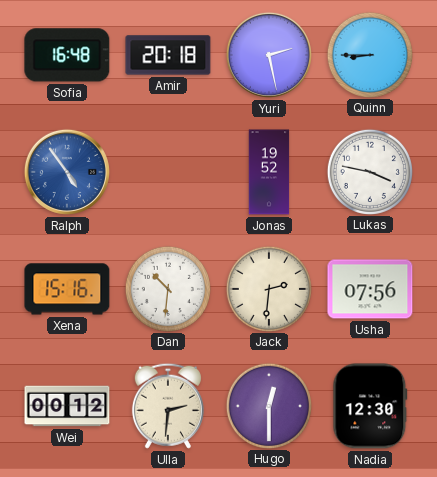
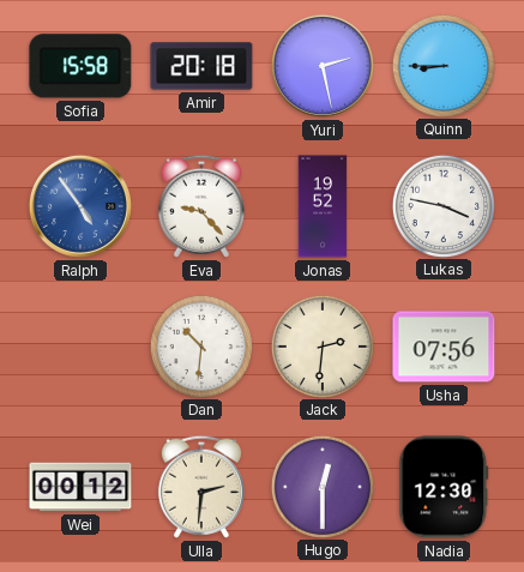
Sofia: 16:48 -> 15:58
Eva: none -> 9:23
Xena: 15:16 -> none
